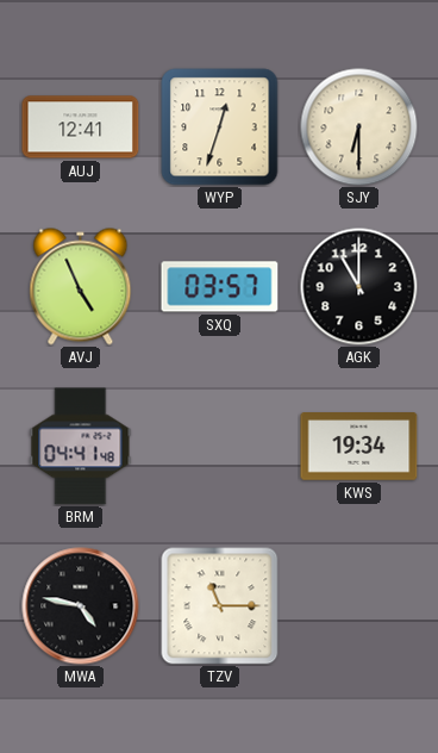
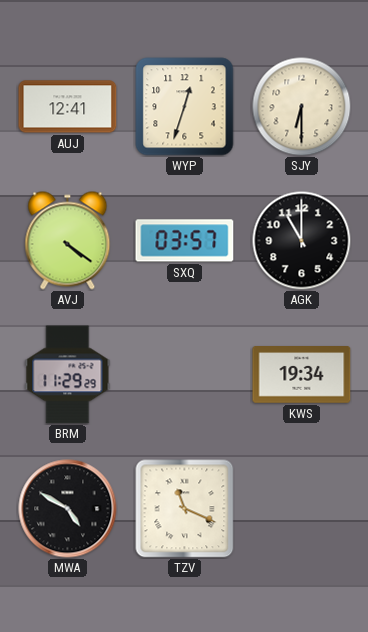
AVJ: 4:56 -> 4:21
BRM: 04:41 -> 11:29
MWA: 4:47 -> 4:50
TZV: 11:15 -> 11:19
